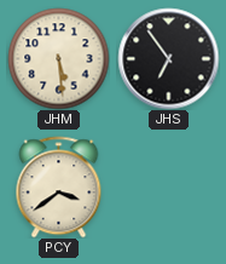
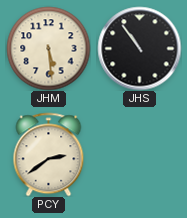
JHS: 6:54 -> 10:54
PCY: 3:39 -> 2:39
